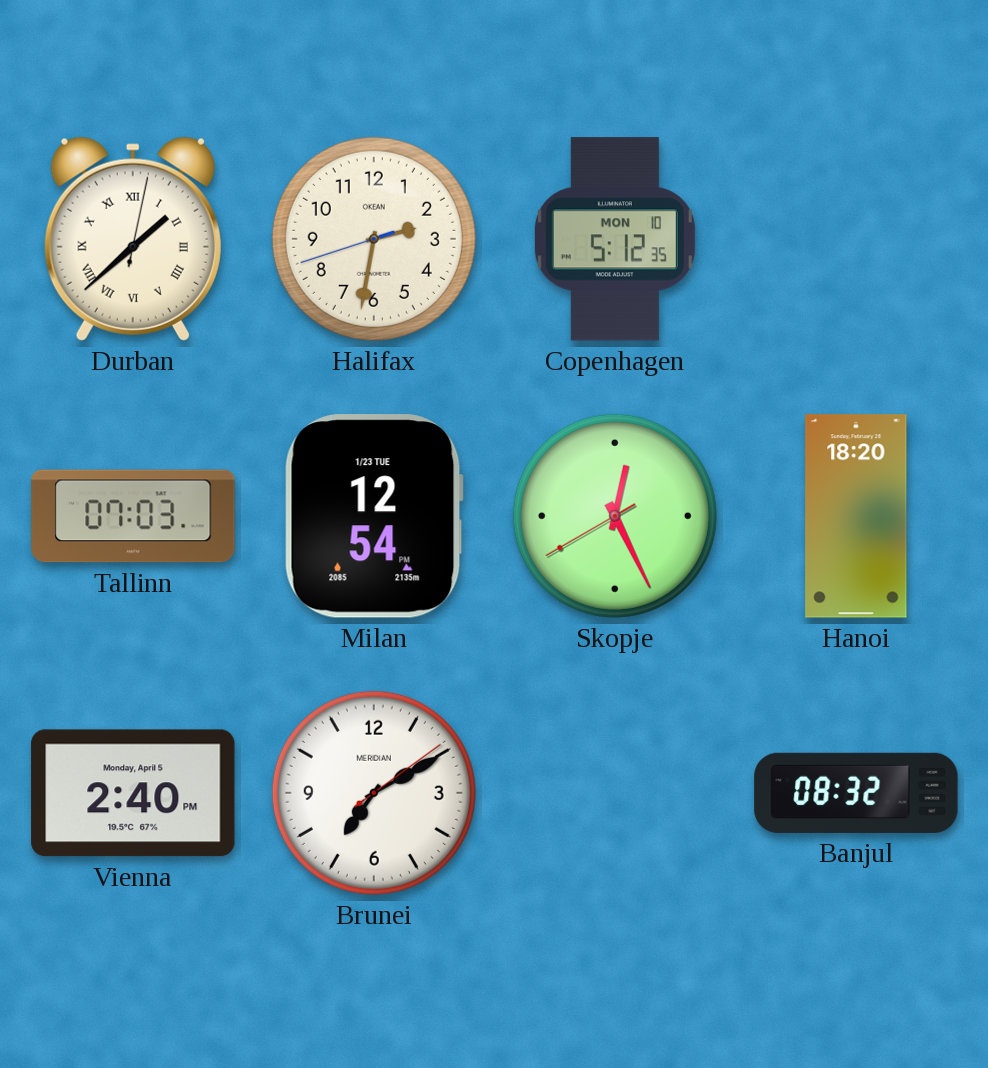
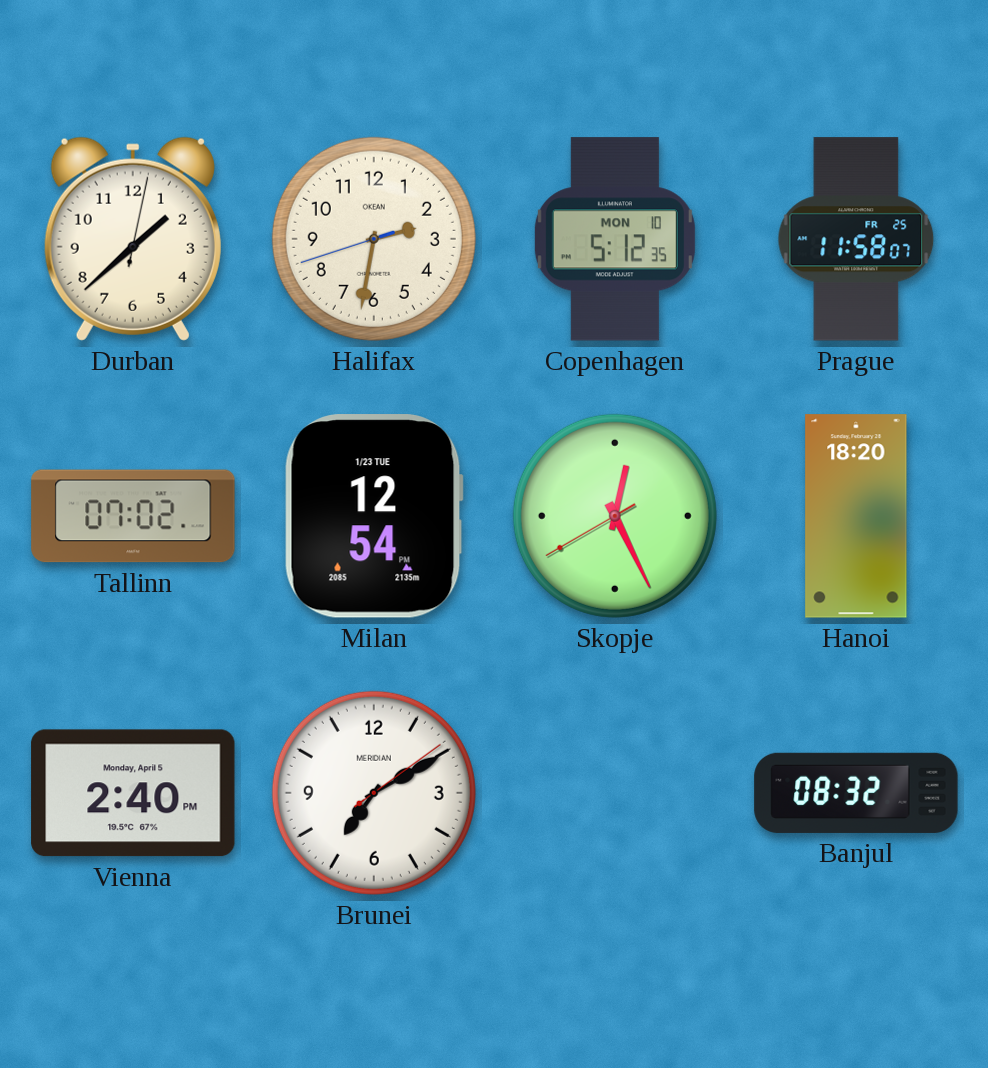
Durban numerals: Roman -> Arabic
Prague: none -> 11:58
Tallinn: 07:03 -> 07:02
